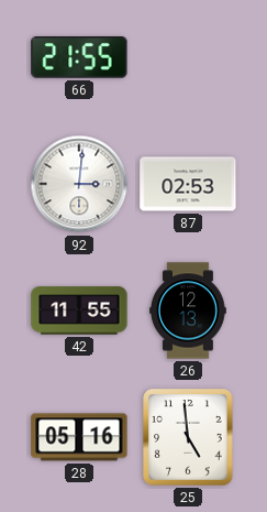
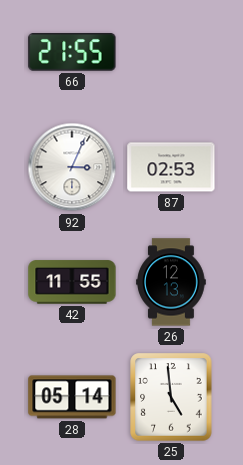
92: 3:01 -> 3:04
28: 05:16 -> 05:14
